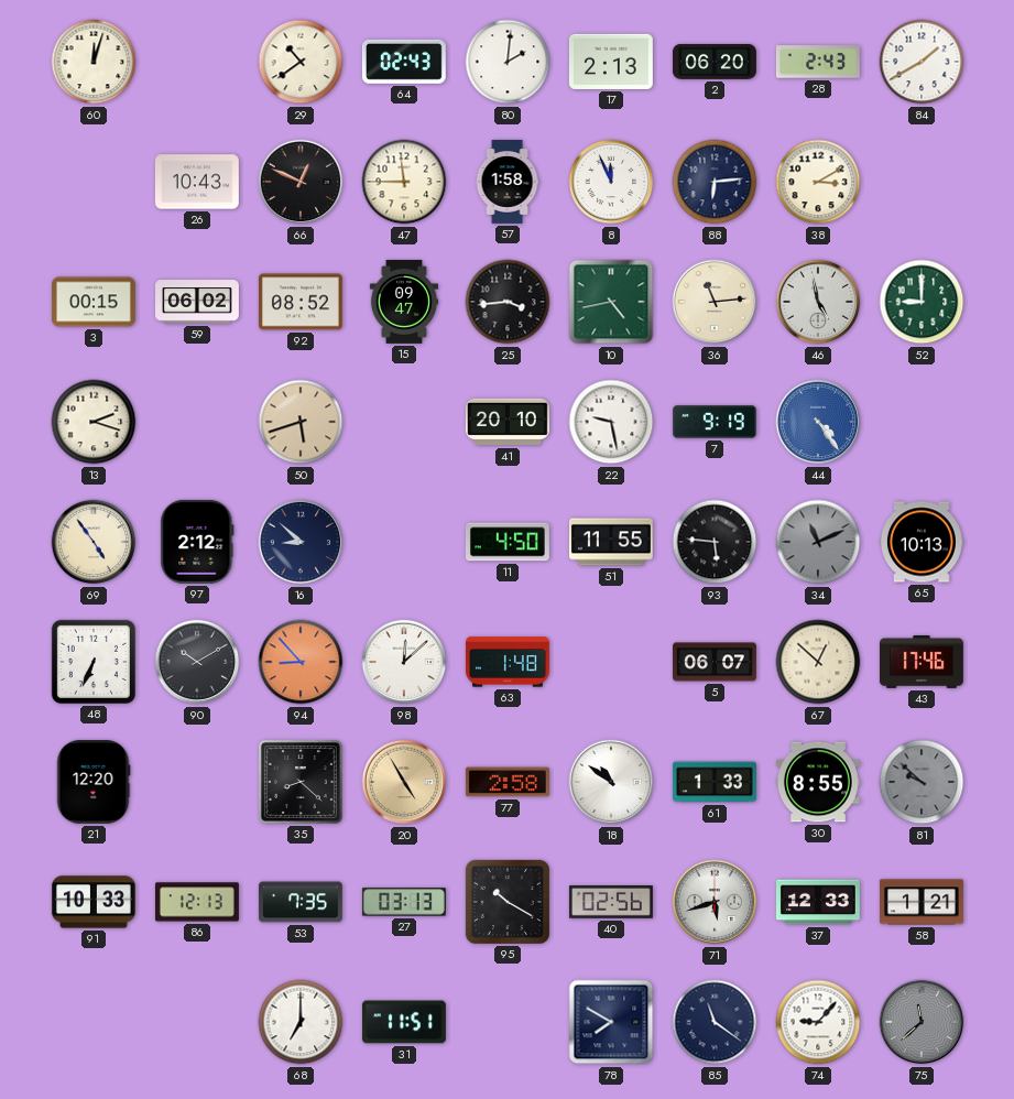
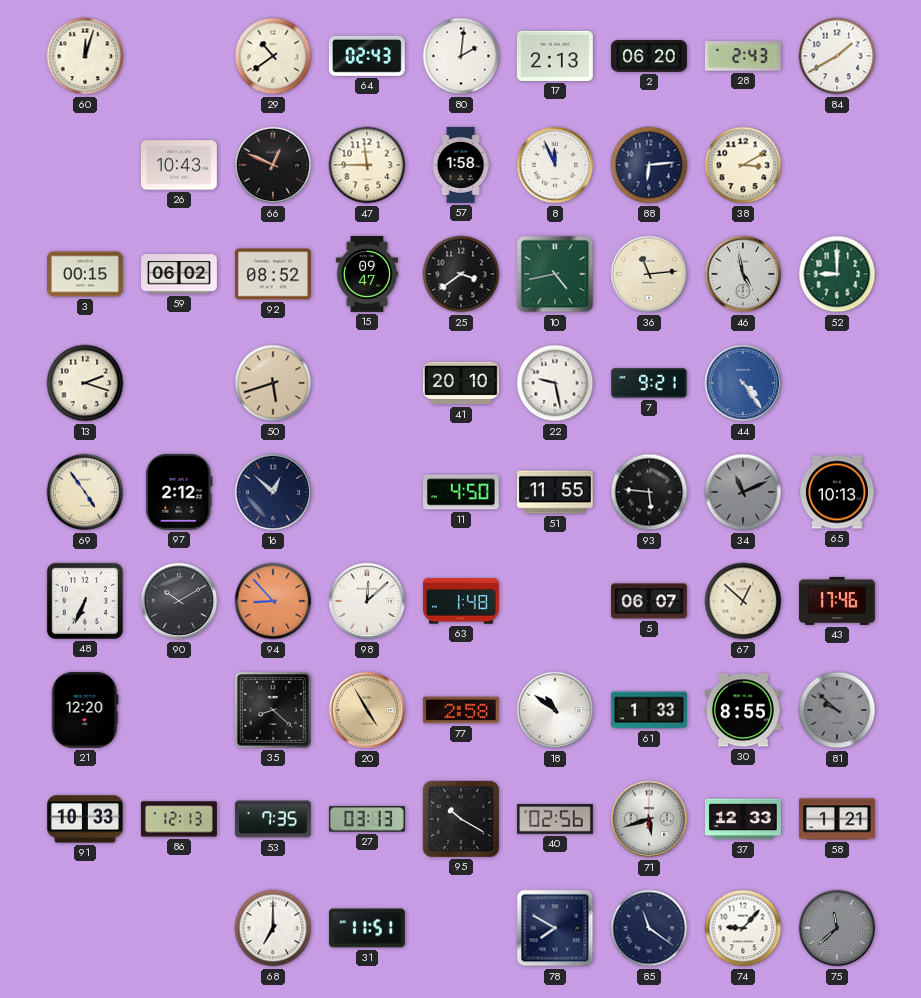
25: 3:44 -> 3:39
7: 9:19 -> 9:21
16: 8:52 -> 12:52
